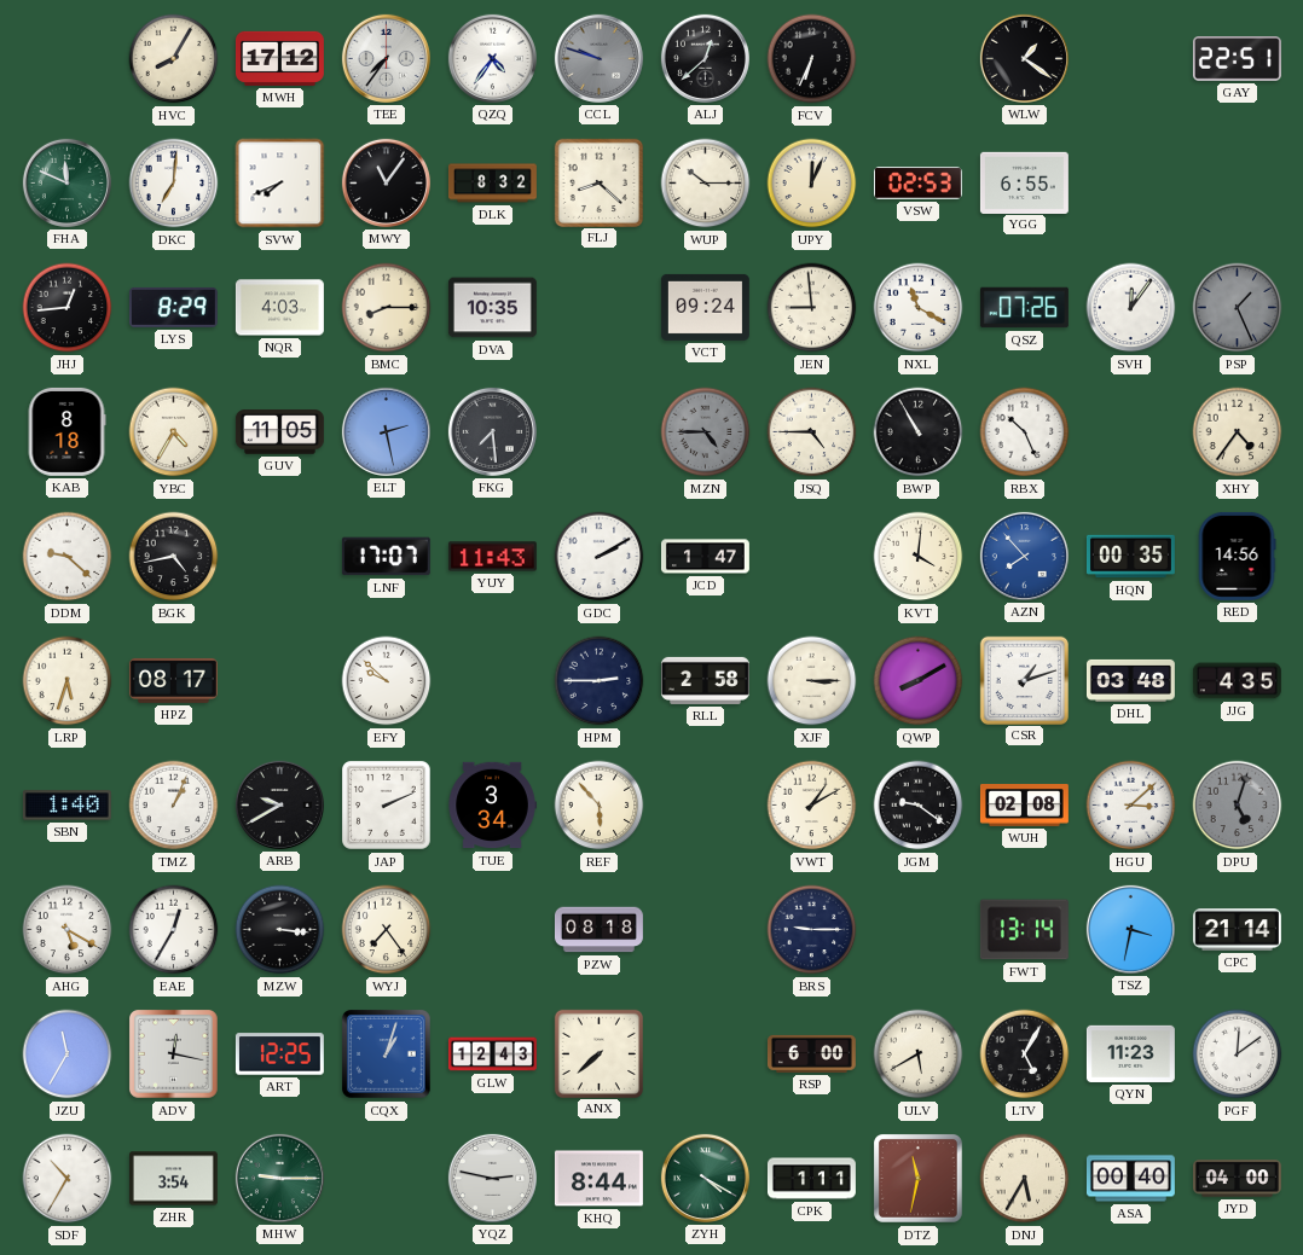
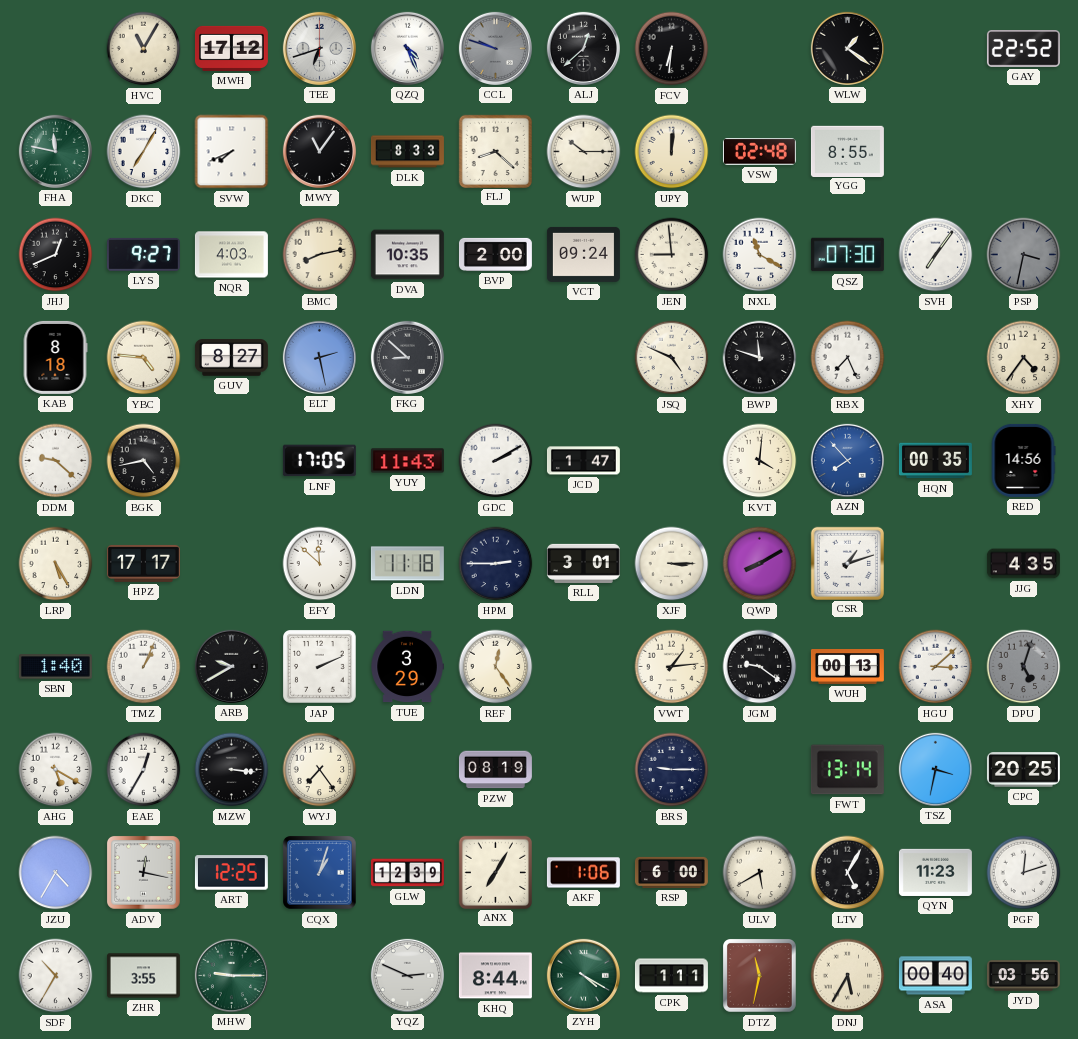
HVC: 8:05 -> 11:05
TEE: 7:36 -> 6:42
QZQ: 4:36 -> 4:26
FCV: 6:34 -> 6:31
GAY: 22:51 -> 22:52
FHA: 11:49 -> 11:47
DKC: 7:01 -> 7:05
DLK: 8:32 -> 8:33
UPY: 12:04 -> 12:01
VSW: 02:53 -> 02:48
YGG: 6:55 -> 8:55
JHJ: 12:44 -> 12:41
LYS: 8:29 -> 9:27
BMC: 8:15 -> 8:13
BVP: none -> 2:00
QSZ: 07:26 -> 07:30
SVH: 12:06 -> 7:06
PSP: 1:26 -> 3:32
YBC: 4:35 -> 4:46
GUV: 11:05 -> 8:27
FKG: 7:29 -> 8:52
MZN: 4:45 -> none
JSQ: 4:45 -> 4:49
BWP: 10:55 -> 11:48
RBX: 10:26 -> 7:26
LNF: 17:07 -> 17:05
LRP: 5:33 -> 5:25
HPZ: 08:17 -> 17:17
EFY: 9:52 -> 11:52
LDN: none -> 11:18
RLL: 2:58 -> 3:01
DHL: 03:48 -> none
TUE: 3:34 -> 3:29
REF: 5:53 -> 12:24
VWT: 1:10 -> 1:14
WUH: 02:08 -> 00:13
PZW: 08:18 -> 08:19
CPC: 21:14 -> 20:25
JZU: 11:35 -> 4:35
GLW: 12:43 -> 12:39
ANX: 7:38 -> 7:05
AKF: none -> 1:06
PGF: 12:09 -> 12:12
ZHR: 3:54 -> 3:55
YQZ: 2:47 -> 2:49
JYD: 04:00 -> 03:56
